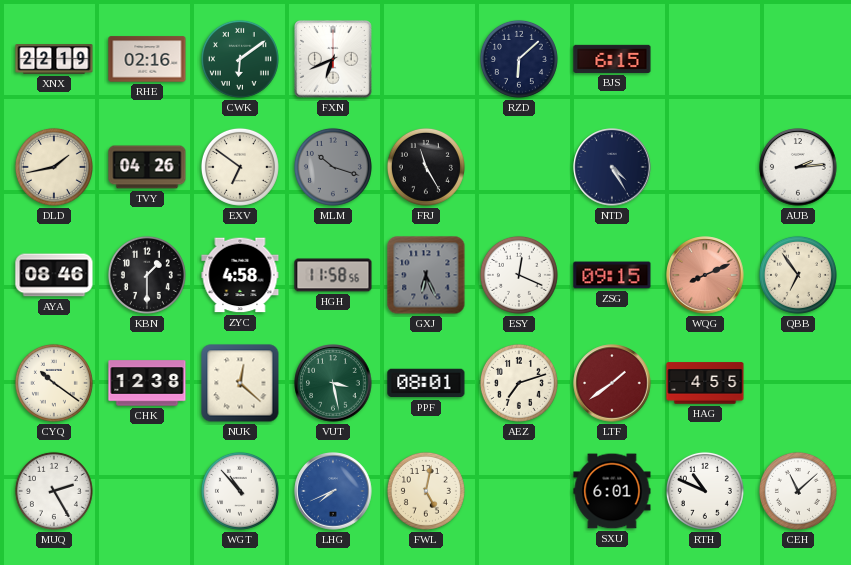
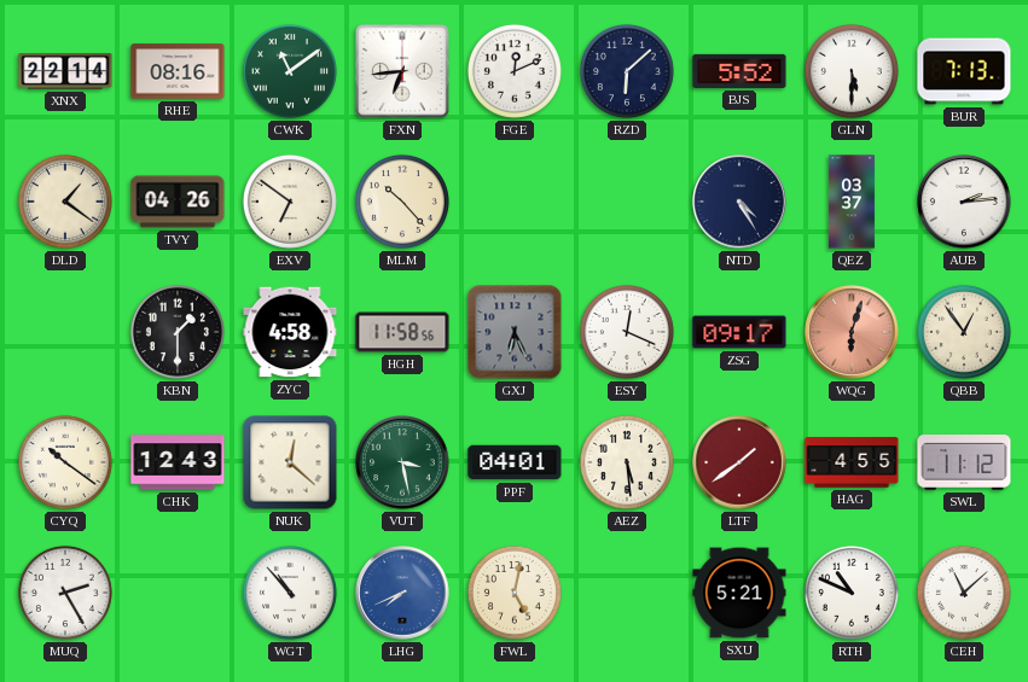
XNX: 22:19 -> 22:14
RHE: 02:16 -> 08:16
CWK: 6:09 -> 11:09
FXN: 6:41 -> 6:44
FGE: none -> 12:11
BJS: 6:15 -> 5:52
GLN: none -> 5:30
BUR: none -> 7:13
DLD: 1:43 -> 1:21
MLM: 10:18 -> 10:23
MLM dial: grey -> cream
FRJ: 11:25 -> none
QEZ: none -> 03:37
AYA: 08:46 -> none
ZSG: 09:15 -> 09:17
WQG: 8:11 -> 6:03
QBB: 6:54 -> 12:54
CHK: 12:38 -> 12:43
PPF: 08:01 -> 04:01
AEZ: 7:12 -> 5:29
SWL: none -> 11:12
SXU: 6:01 -> 5:21
